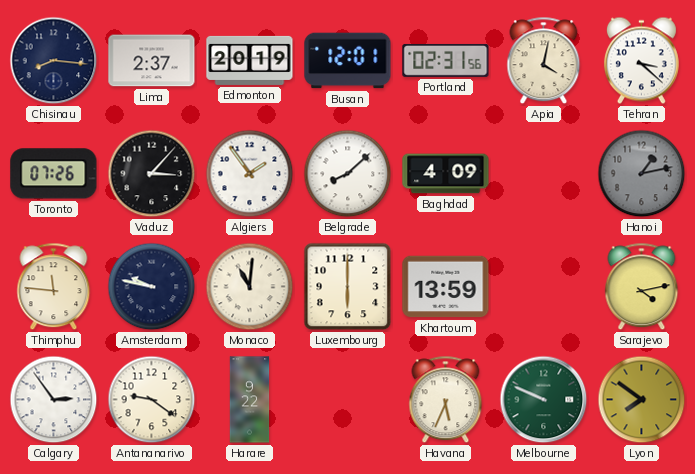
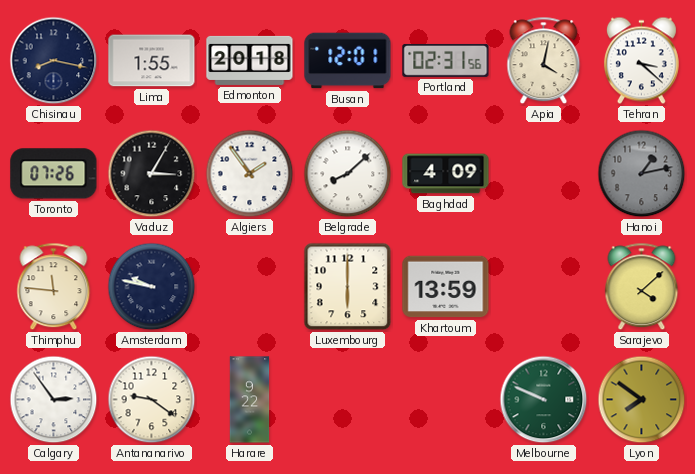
Chisinau: 8:16 -> 8:17
Lima: 2:37 -> 1:55
Edmonton: 20:19 -> 20:18
Vaduz: 3:07 -> 3:05
Monaco: 11:01 -> none
Sarajevo: 4:13 -> 4:08
Havana: 5:34 -> none
